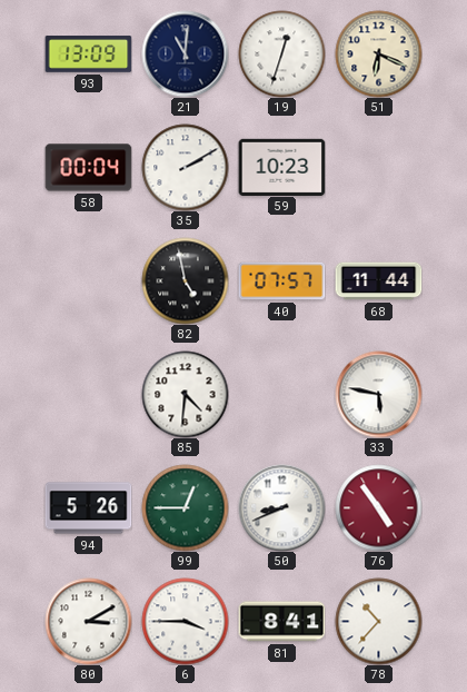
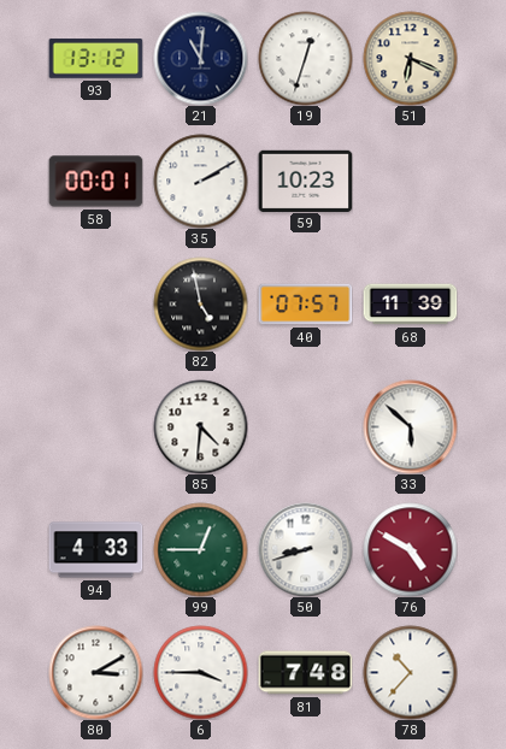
93: 13:09 -> 13:12
58: 00:04 -> 00:01
68: 11:44 -> 11:39
33: 5:47 -> 5:52
94: 5:26 -> 4:33
50: 8:41 -> 8:42
76: 4:54 -> 4:50
81: 8:41 -> 7:48
